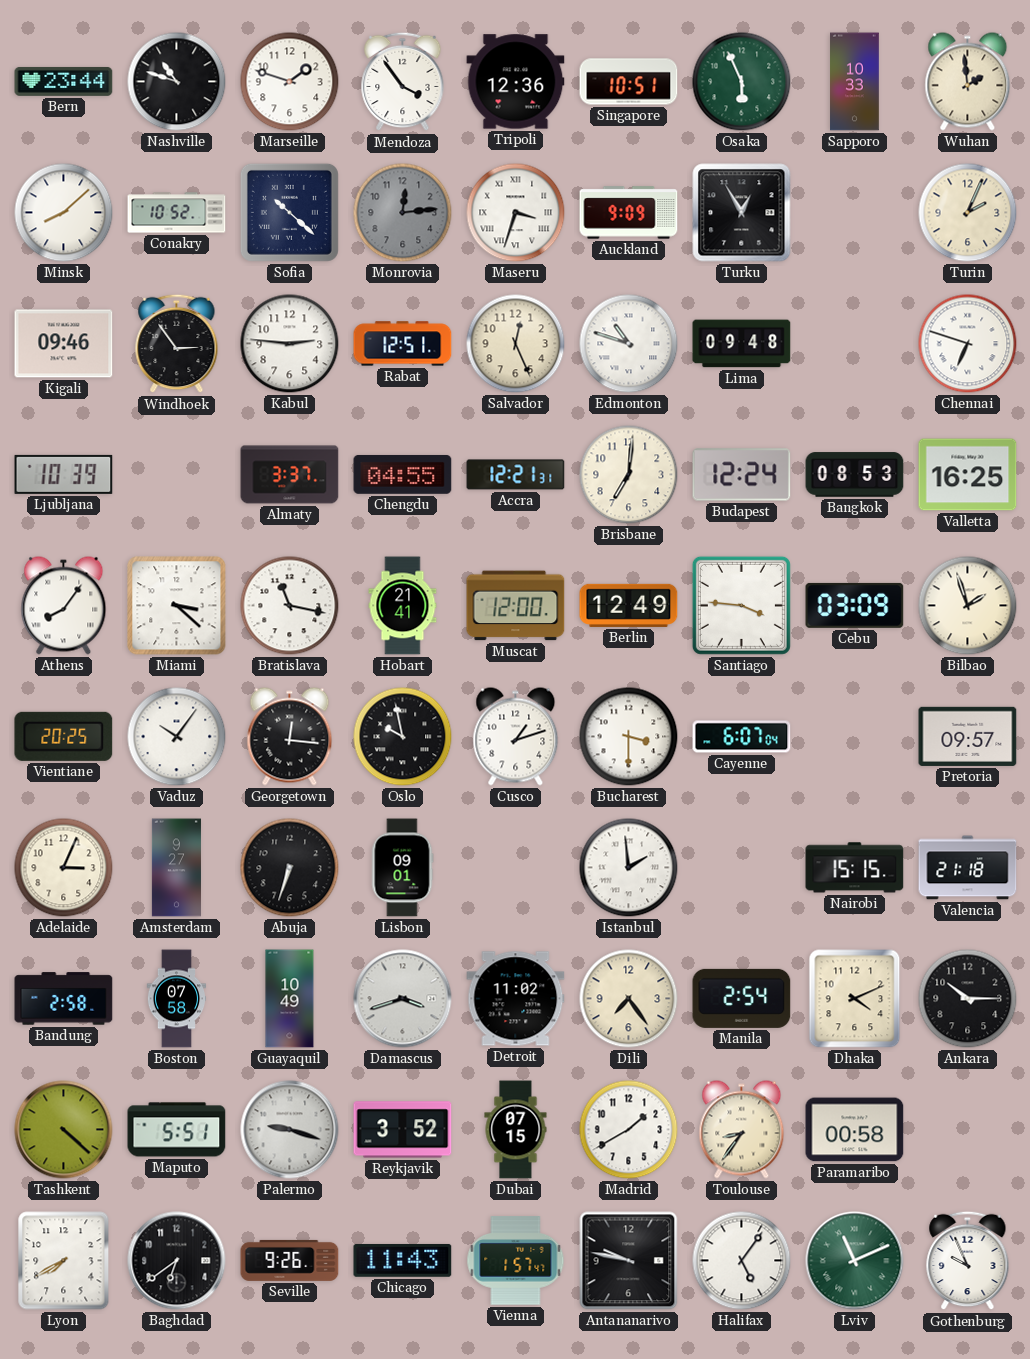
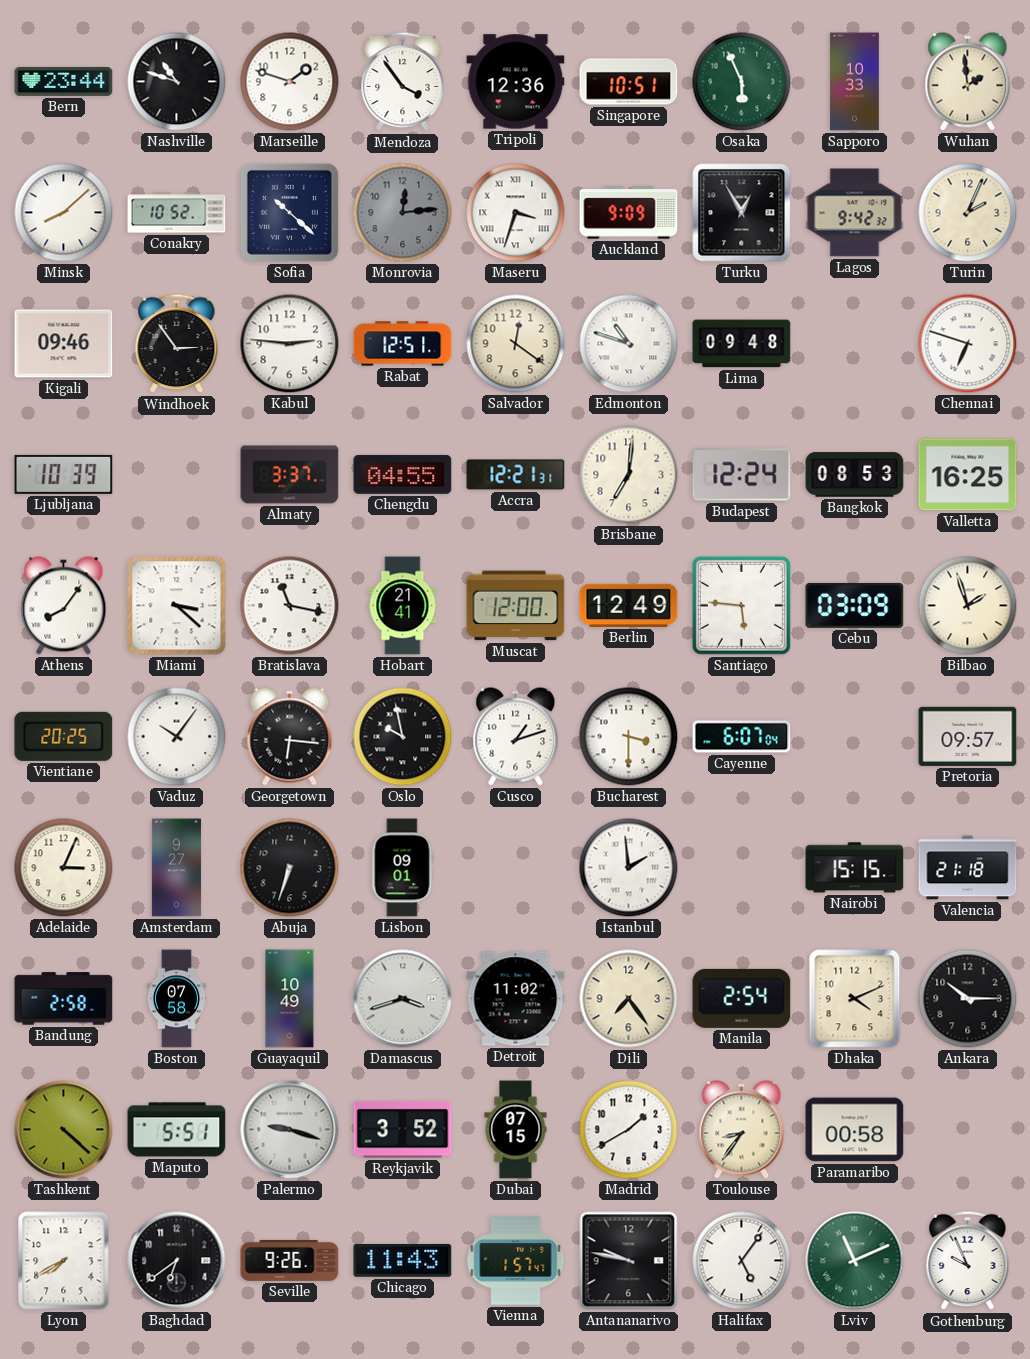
Lagos: none -> 9:42
Salvador: 12:26 -> 12:21
Santiago: 3:46 -> 5:46
Georgetown: 12:16 -> 6:16
